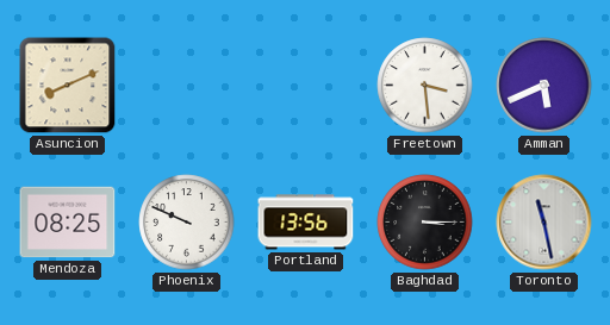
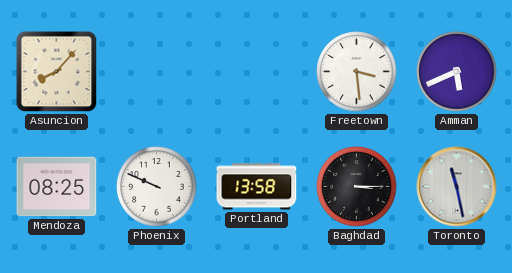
Asuncion: 8:11 -> 8:07
Portland: 13:56 -> 13:58
